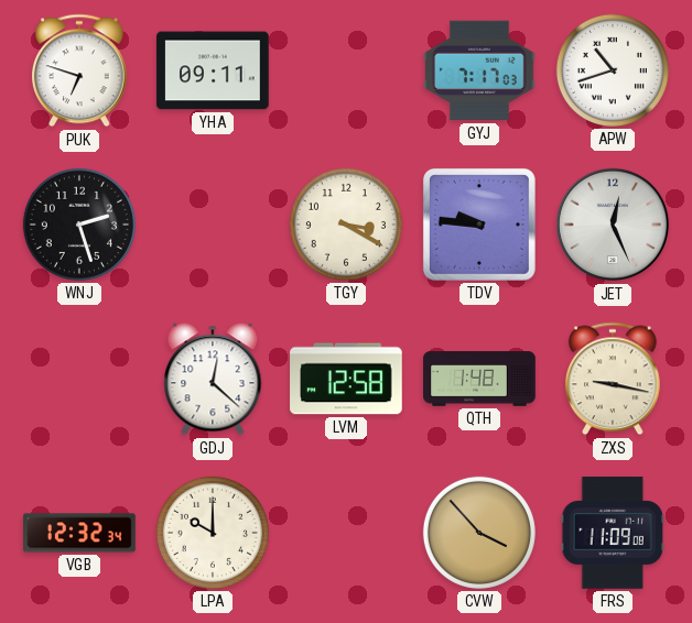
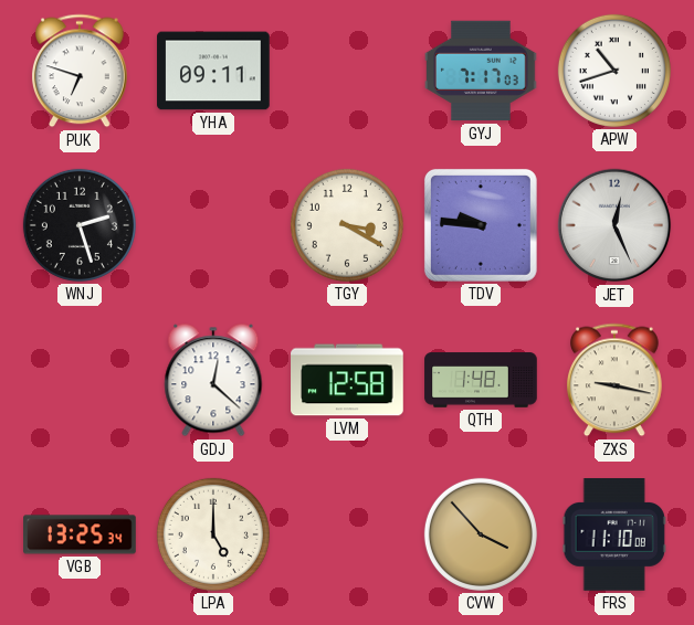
VGB: 12:32 -> 13:25
LPA: 10:00 -> 5:00
FRS: 11:09 -> 11:10
